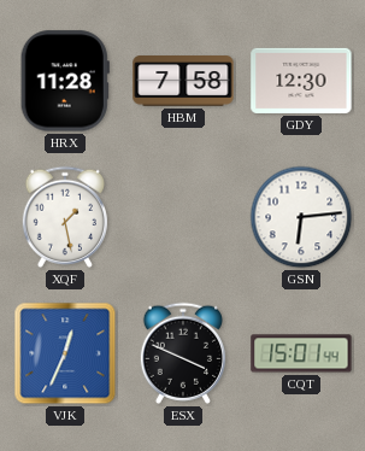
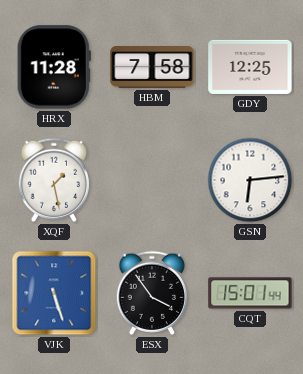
GDY: 12:30 -> 12:25
VJK: 12:34 -> 5:27
ESX: 3:49 -> 3:54
